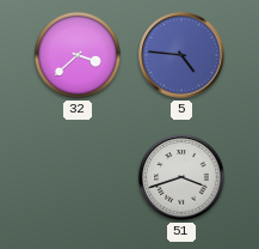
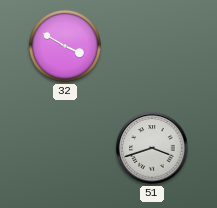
32: 3:38 -> 3:50
5: 4:46 -> none
